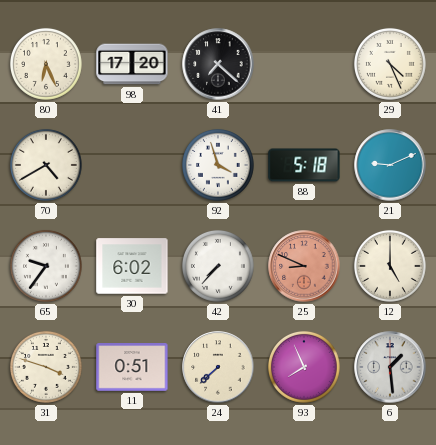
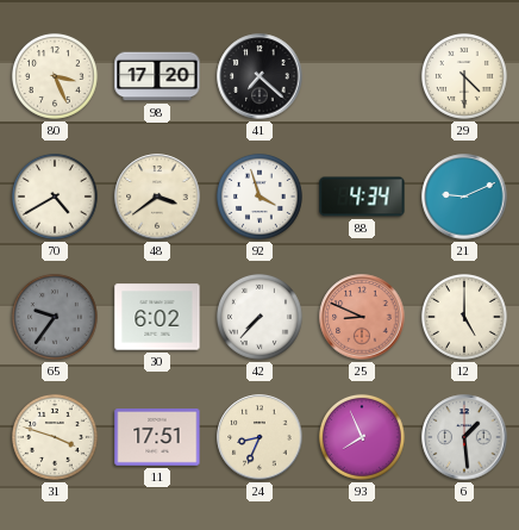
80: 6:26 -> 3:26
29: 4:26 -> 4:30
48: none -> 3:39
88: 5:18 -> 4:34
65 dial: white -> grey
11: 0:51 -> 17:51
24: 7:38 -> 8:34
